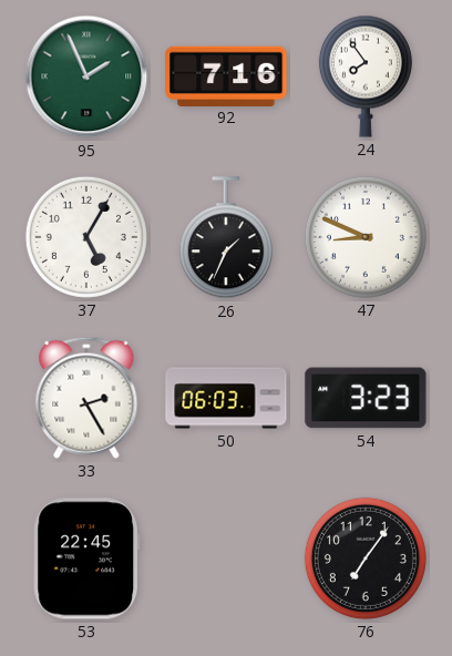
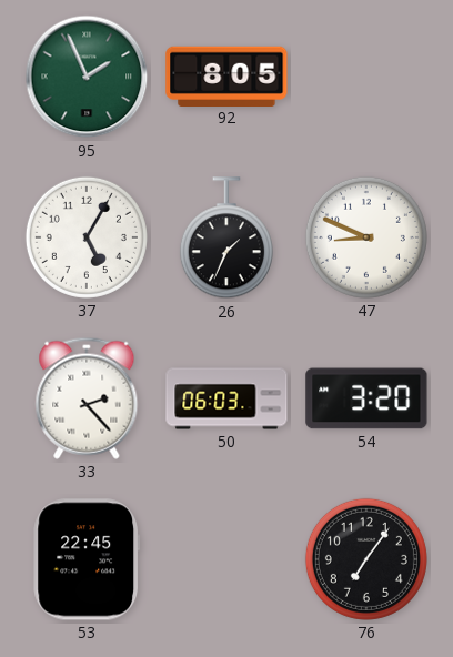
92: 7:16 -> 8:05
24: 7:54 -> none
33: 2:25 -> 2:23
54: 3:23 -> 3:20
